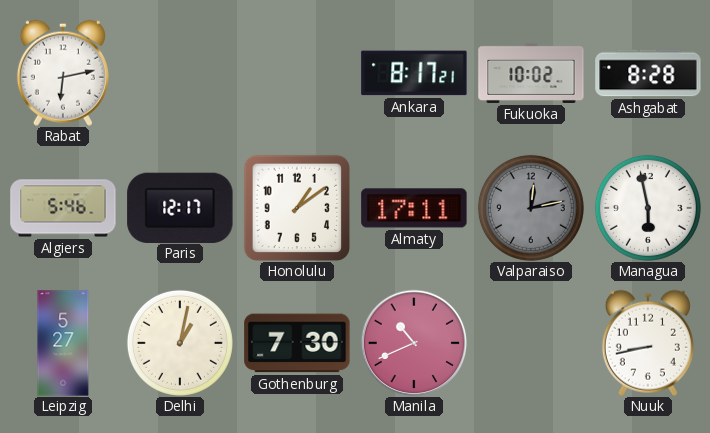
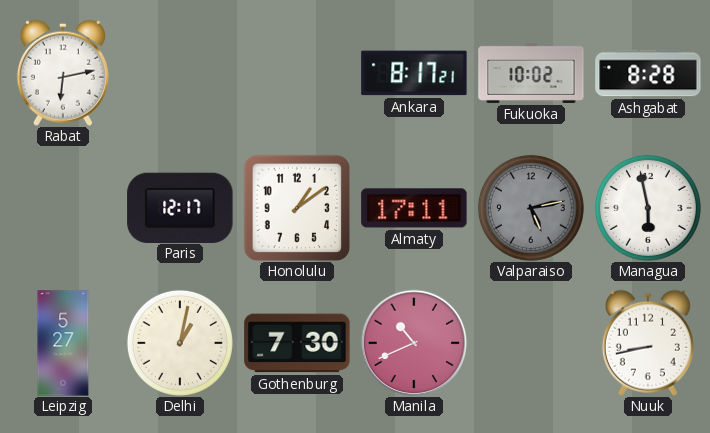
Algiers: 5:46 -> none
Valparaiso: 12:13 -> 5:13
